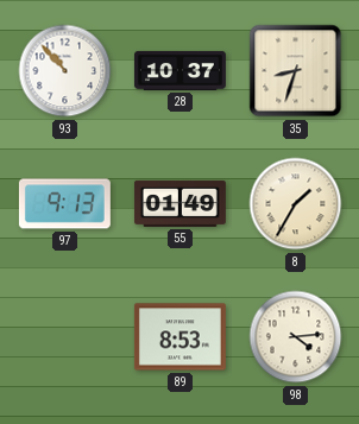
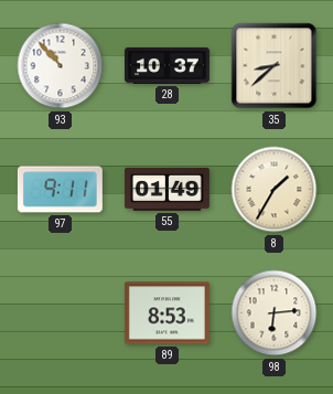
35: 8:33 -> 8:38
97: 9:13 -> 9:11
98: 4:14 -> 6:14
